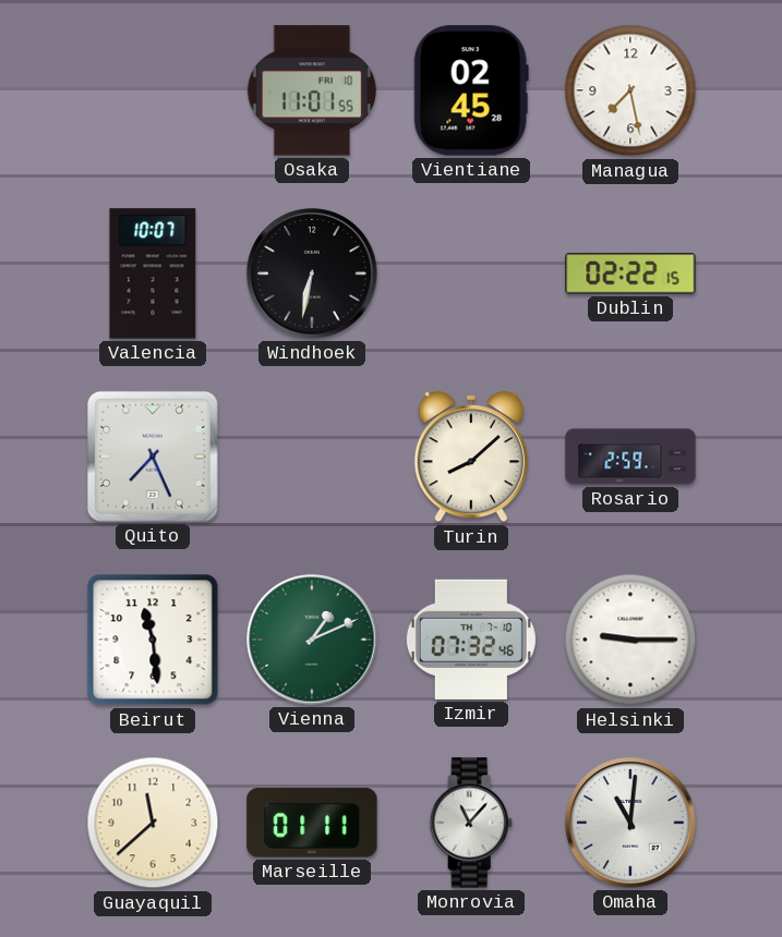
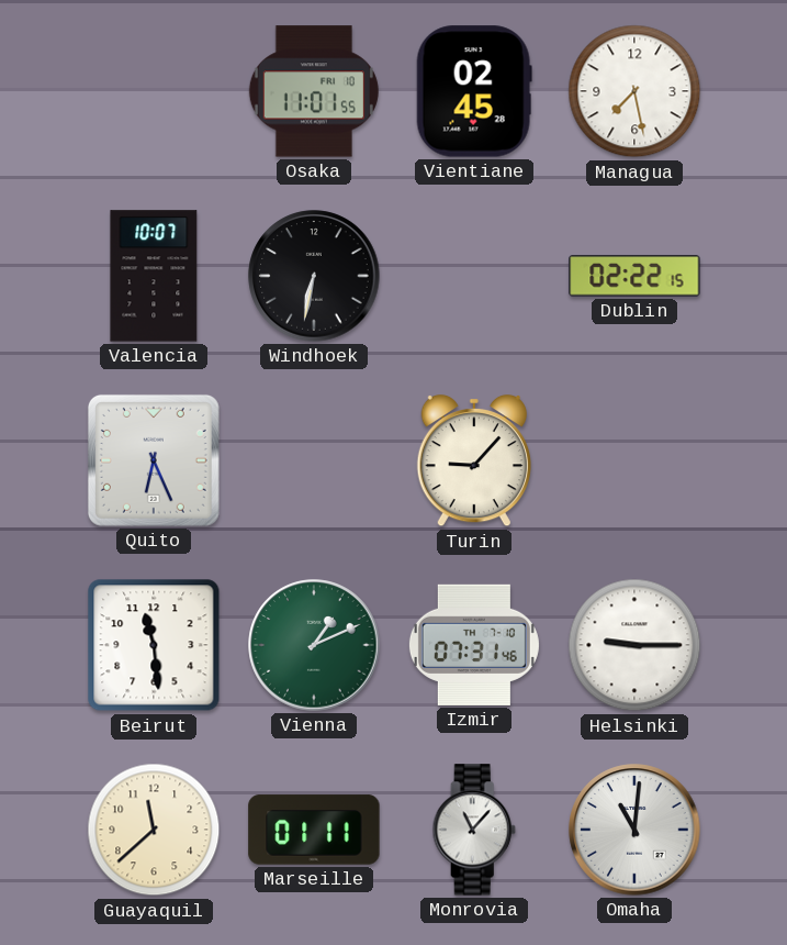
Quito: 7:26 -> 6:26
Turin: 8:08 -> 9:07
Rosario: 2:59 -> none
Izmir: 07:32 -> 07:31
